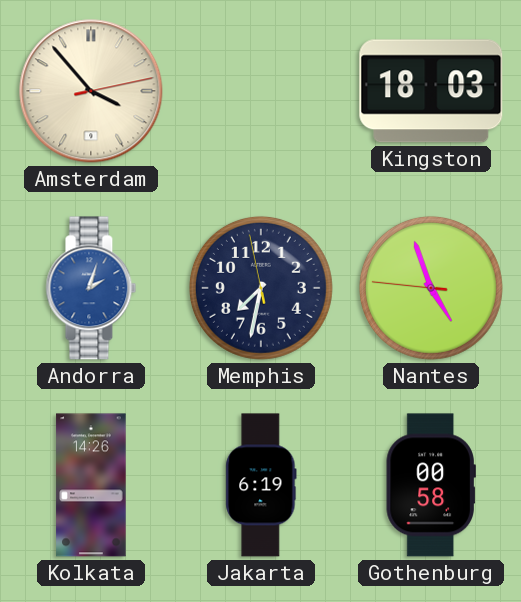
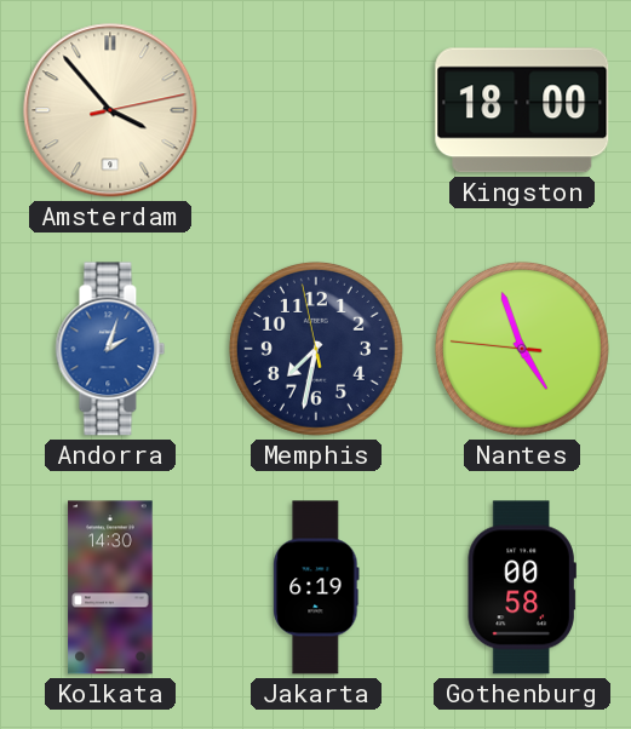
Kingston: 18:03 -> 18:00
Kolkata: 14:26 -> 14:30
